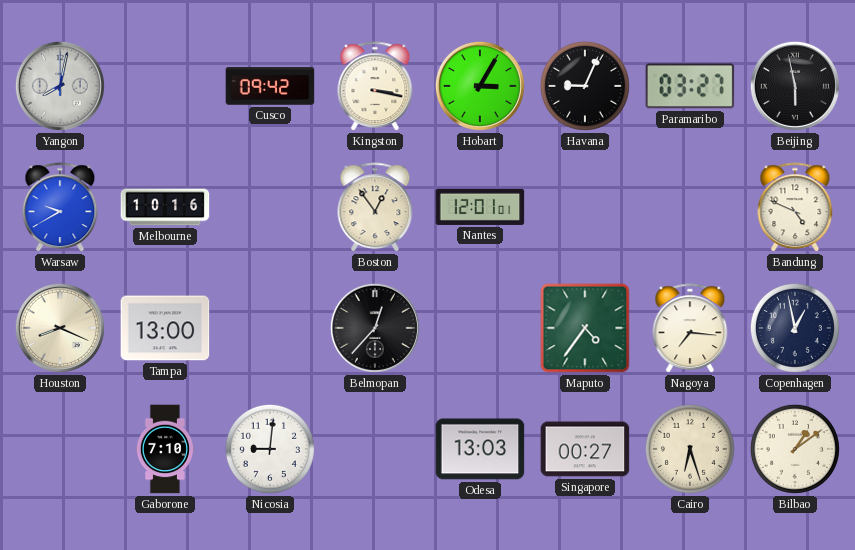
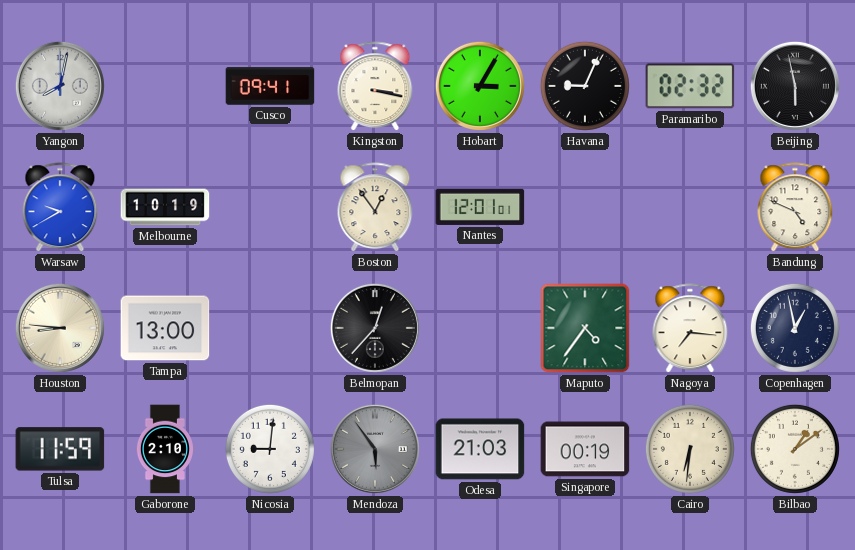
Cusco: 09:42 -> 09:41
Paramaribo: 03:27 -> 02:32
Melbourne: 10:16 -> 10:19
Houston: 8:19 -> 8:46
Tulsa: none -> 11:59
Gaborone: 7:10 -> 2:10
Mendoza: none -> 5:54
Odesa: 13:03 -> 21:03
Singapore: 00:27 -> 00:19
Cairo: 6:27 -> 6:31
